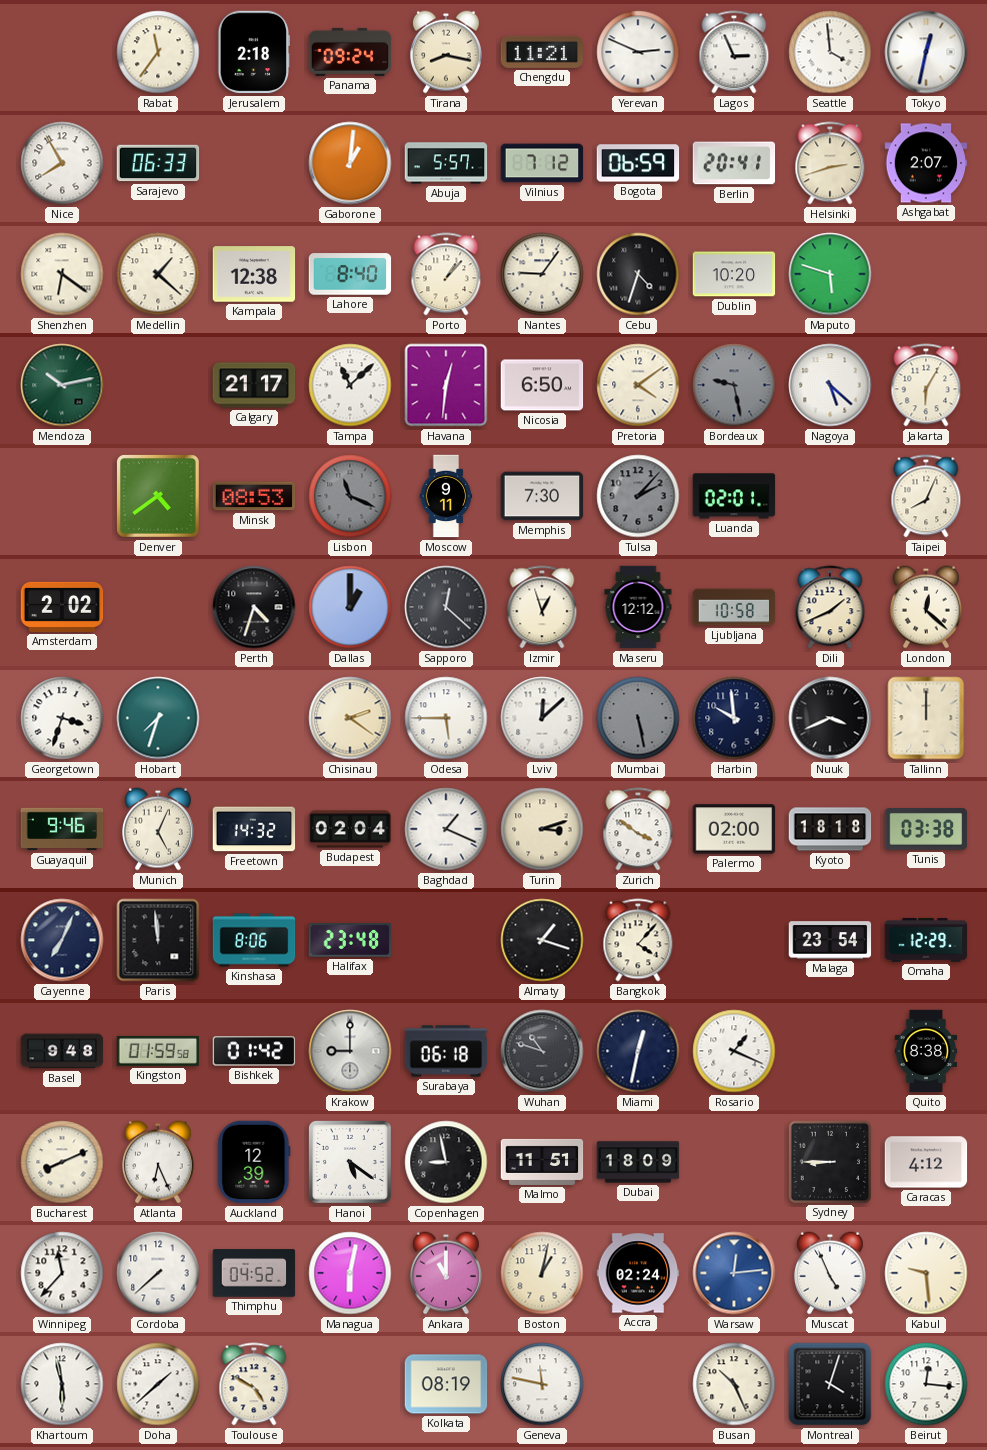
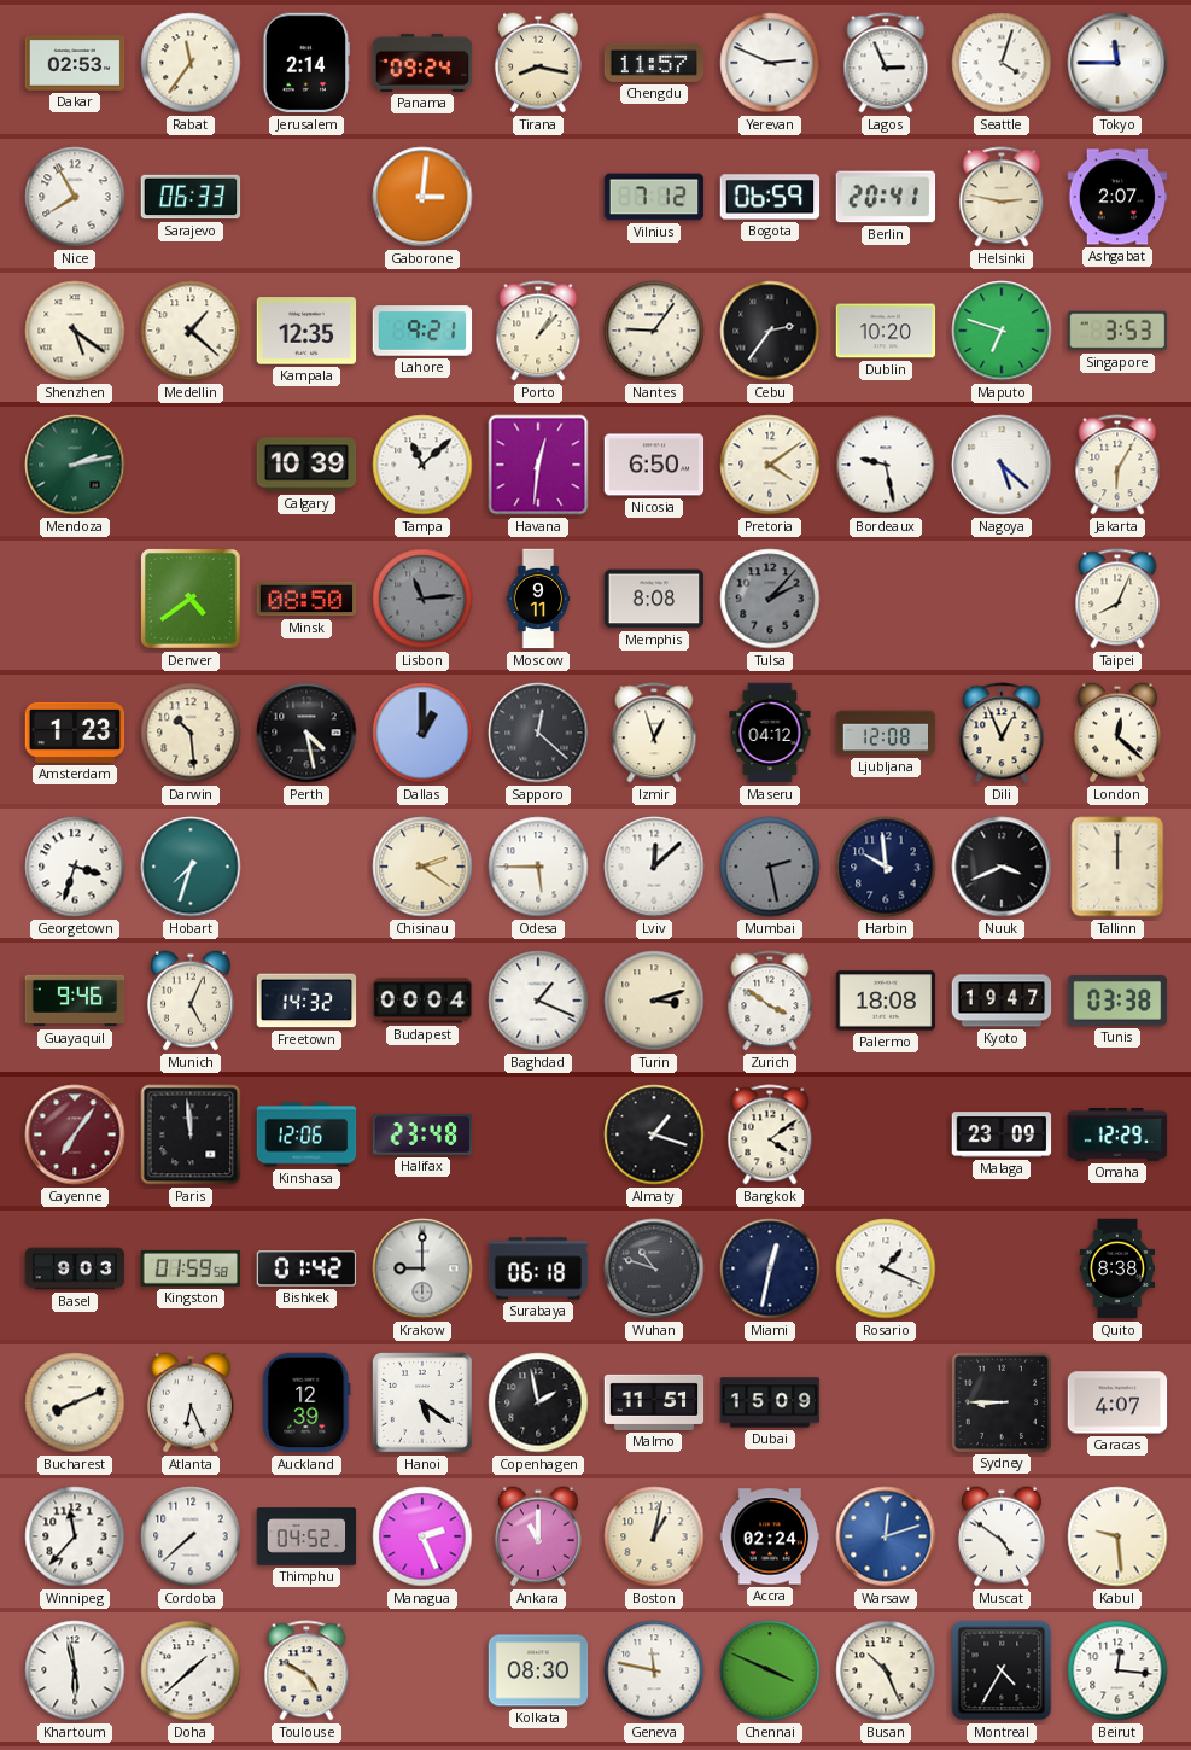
Dakar: none -> 02:53
Jerusalem: 2:18 -> 2:14
Chengdu: 11:21 -> 11:57
Seattle: 3:59 -> 4:03
Tokyo: 12:32 -> 11:45
Gaborone: 1:01 -> 3:01
Abuja: 5:57 -> none
Helsinki: 2:42 -> 2:47
Shenzhen: 6:21 -> 5:21
Kampala: 12:38 -> 12:35
Lahore: 8:40 -> 9:21
Cebu: 4:33 -> 2:36
Maputo: 5:48 -> 6:48
Singapore: none -> 3:53
Mendoza: 10:13 -> 2:13
Calgary: 21:17 -> 10:39
Bordeaux dial: grey -> white
Minsk: 08:53 -> 08:50
Lisbon: 11:19 -> 11:14
Memphis: 7:30 -> 8:08
Luanda: 02:01 -> none
Amsterdam: 2:02 -> 1:23
Darwin: none -> 10:29
Perth: 4:33 -> 4:28
Maseru: 12:12 -> 04:12
Ljubljana: 10:58 -> 12:08
Dili: 1:41 -> 12:56
Mumbai: 5:28 -> 2:28
Budapest: 02:04 -> 00:04
Palermo: 02:00 -> 18:08
Kyoto: 18:18 -> 19:47
Cayenne: 7:04 -> 7:06
Cayenne dial: navy -> burgundy
Kinshasa: 8:06 -> 12:06
Bangkok: 4:07 -> 4:09
Malaga: 23:54 -> 23:09
Basel: 9:48 -> 9:03
Copenhagen: 8:58 -> 1:58
Dubai: 18:09 -> 15:09
Caracas: 4:12 -> 4:07
Managua: 6:02 -> 2:26
Warsaw: 12:14 -> 12:12
Muscat: 4:56 -> 4:51
Kolkata: 08:19 -> 08:30
Chennai: none -> 3:49
Montreal: 4:03 -> 4:35
